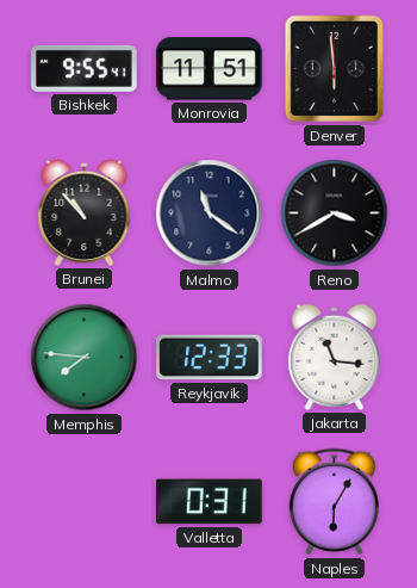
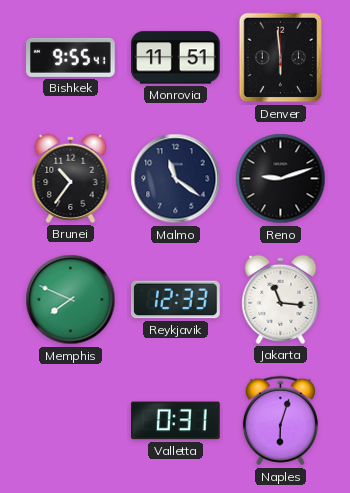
Brunei: 10:53 -> 10:36
Reno: 3:40 -> 9:12
Memphis: 7:46 -> 7:49
Naples: 6:05 -> 6:03
